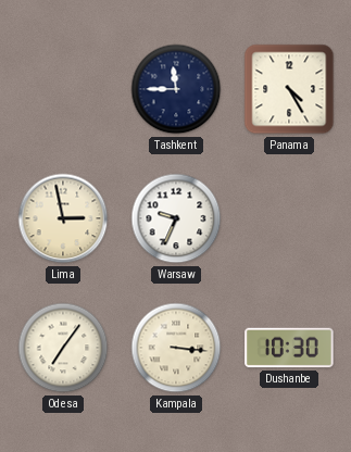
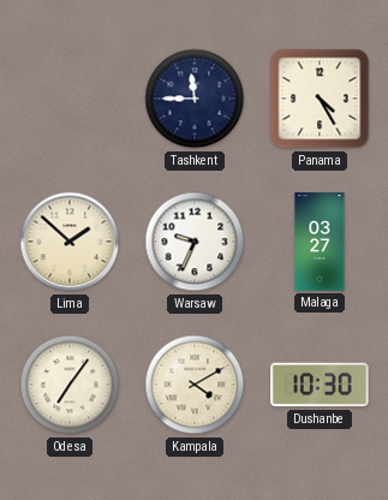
Lima: 2:58 -> 1:52
Malaga: none -> 03:27
Kampala: 3:16 -> 4:10
